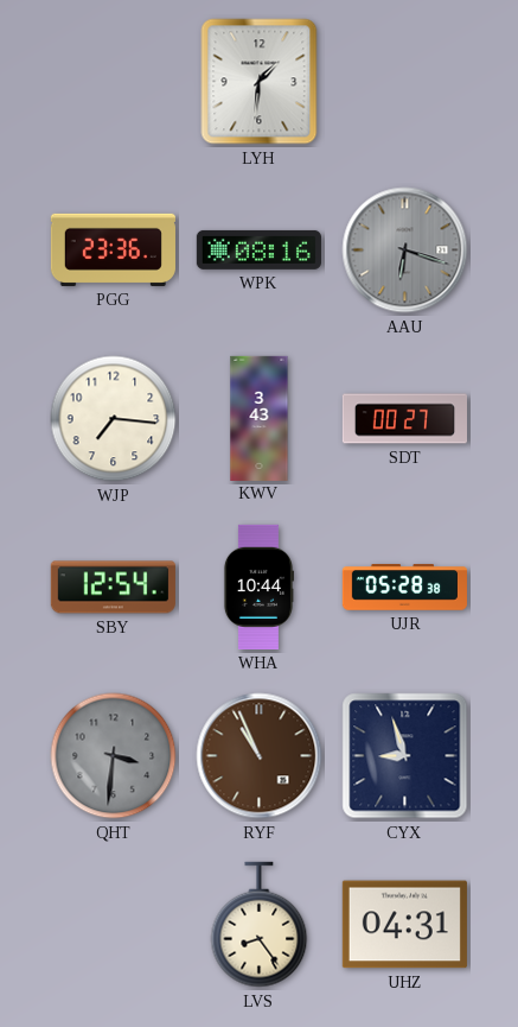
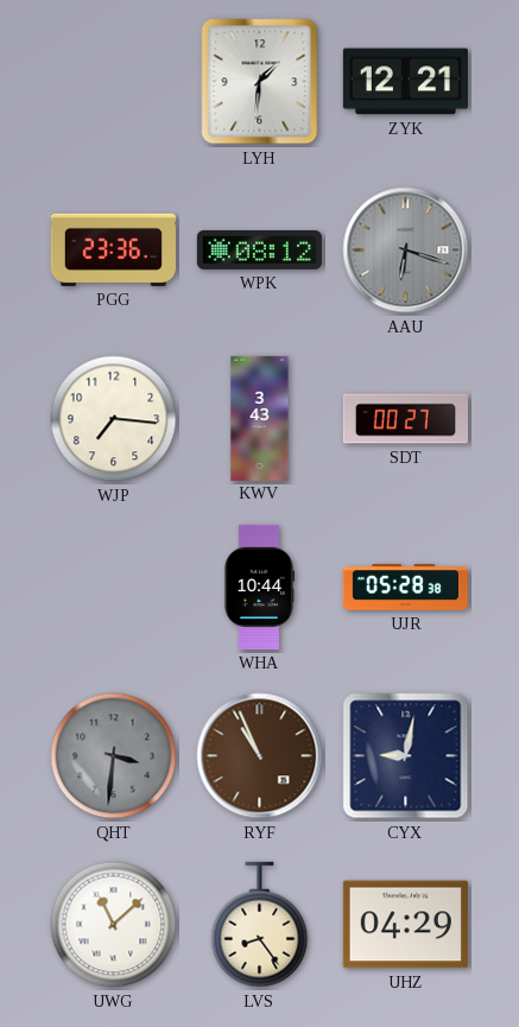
ZYK: none -> 12:21
WPK: 08:16 -> 08:12
SBY: 12:54 -> none
CYX: 8:57 -> 9:02
UWG: none -> 11:08
UHZ: 04:31 -> 04:29
